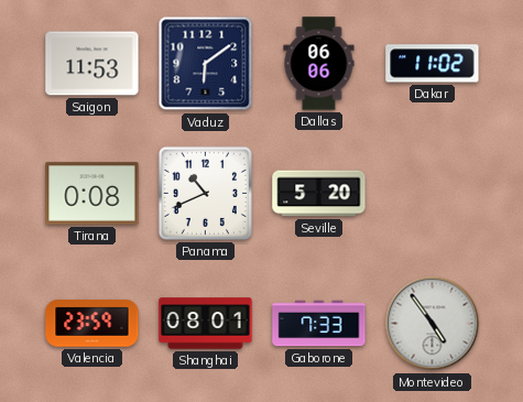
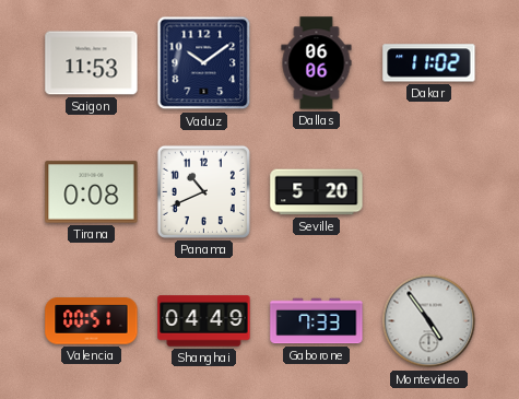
Vaduz: 6:09 -> 10:09
Valencia: 23:59 -> 00:51
Shanghai: 08:01 -> 04:49
